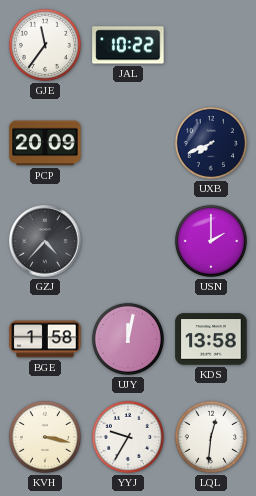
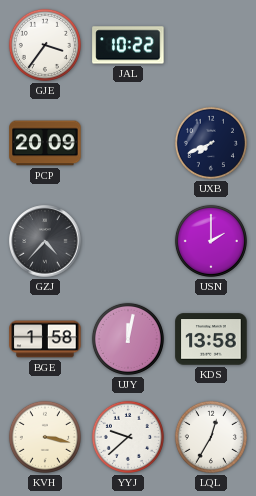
GJE: 11:36 -> 3:36
YYJ: 9:35 -> 9:38
LQL: 12:31 -> 12:35
